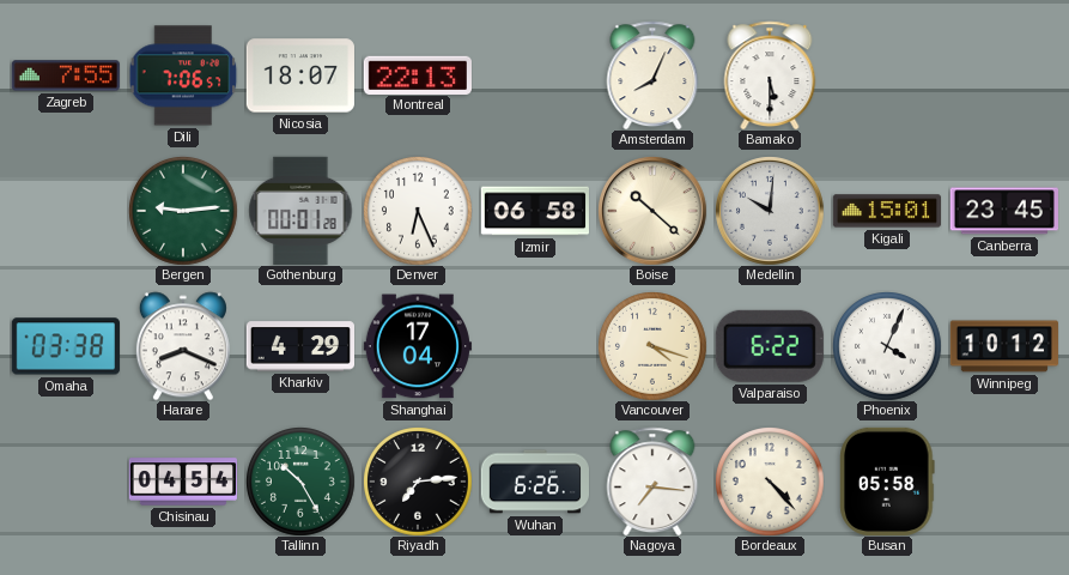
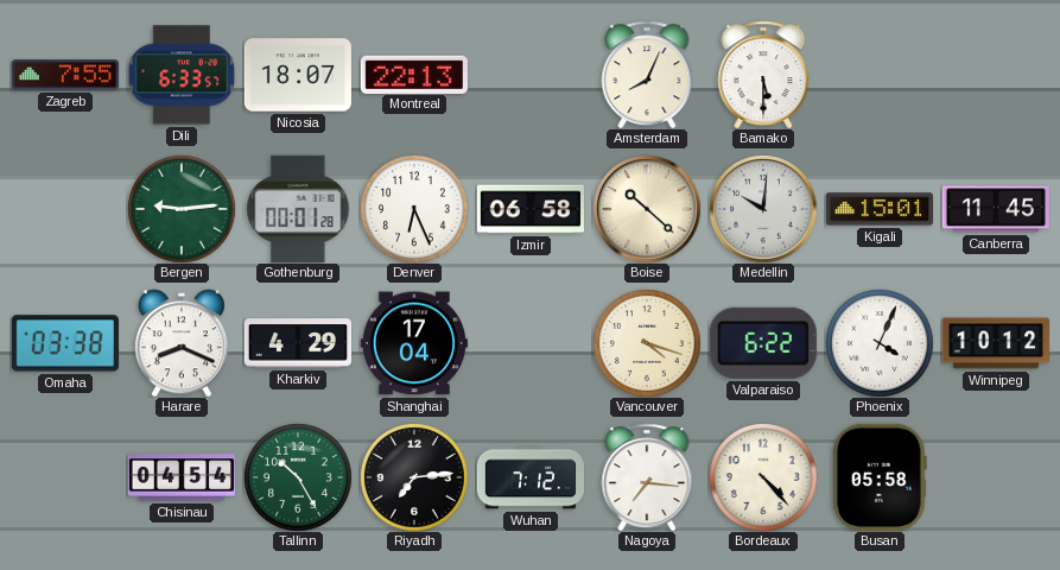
Dili: 7:06 -> 6:33
Canberra: 23:45 -> 11:45
Wuhan: 6:26 -> 7:12
